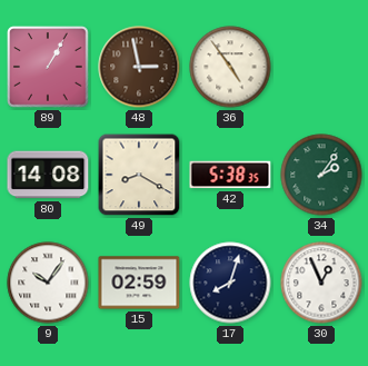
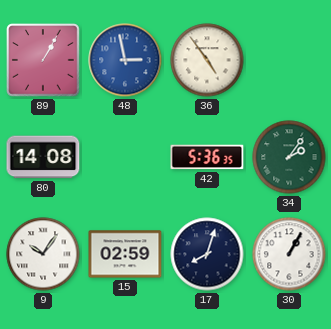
48 dial: brown -> blue
49: 8:20 -> none
42: 5:38 -> 5:36
30: 12:56 -> 1:05
